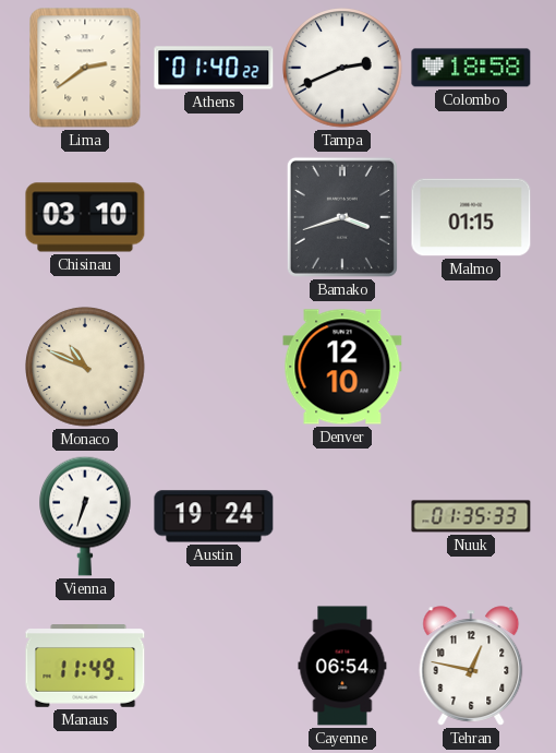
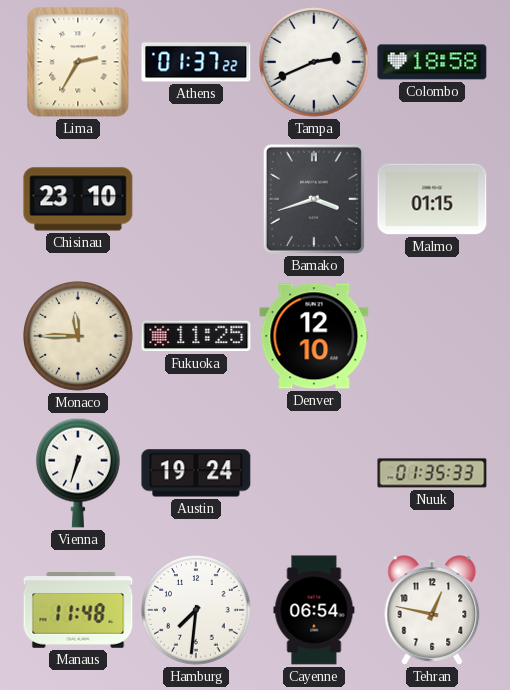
Lima: 2:39 -> 2:35
Athens: 01:40 -> 01:37
Chisinau: 03:10 -> 23:10
Monaco: 10:49 -> 11:45
Fukuoka: none -> 11:25
Manaus: 11:49 -> 11:48
Hamburg: none -> 7:31
